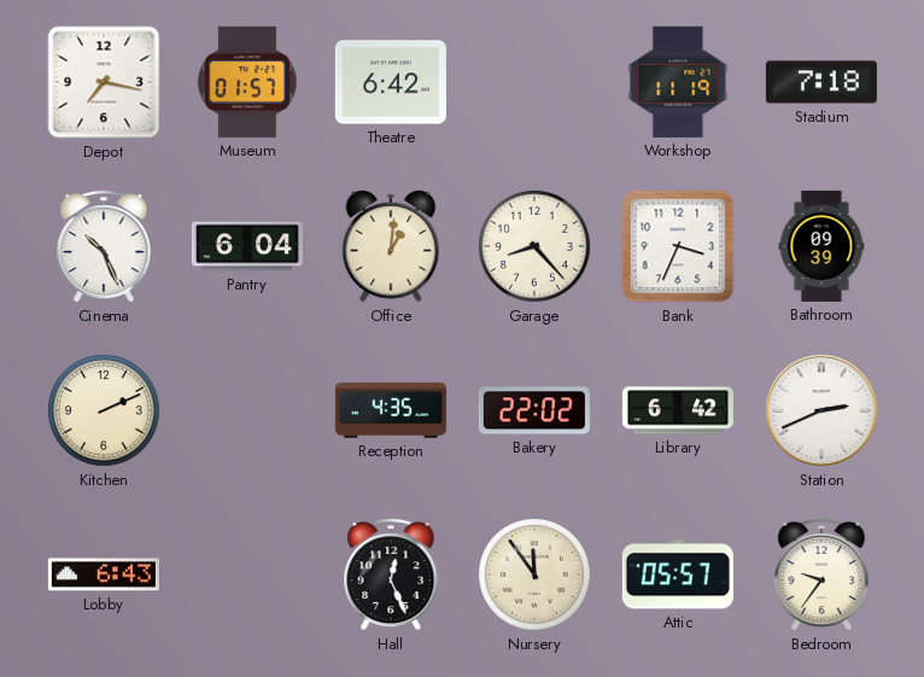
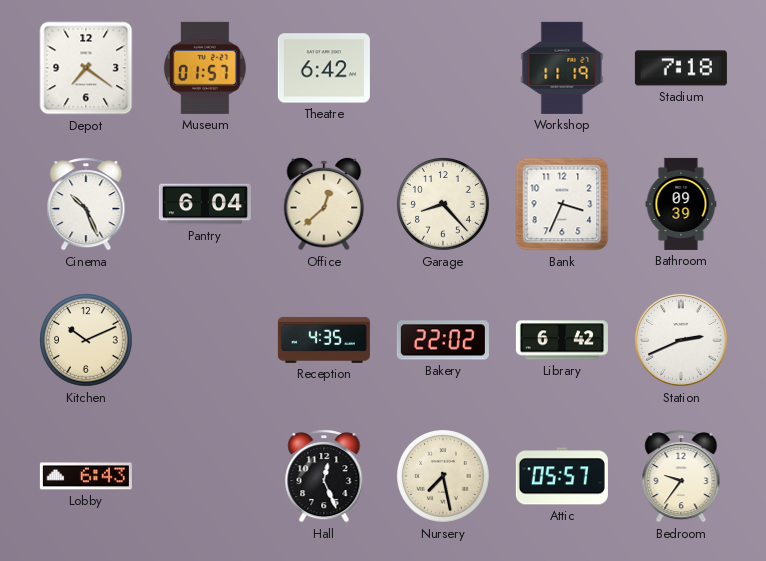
Depot: 7:17 -> 7:21
Office: 1:01 -> 12:38
Kitchen: 2:11 -> 10:11
Nursery: 11:54 -> 7:28
